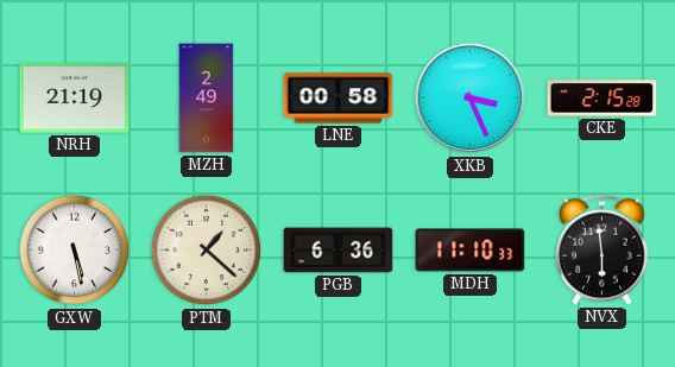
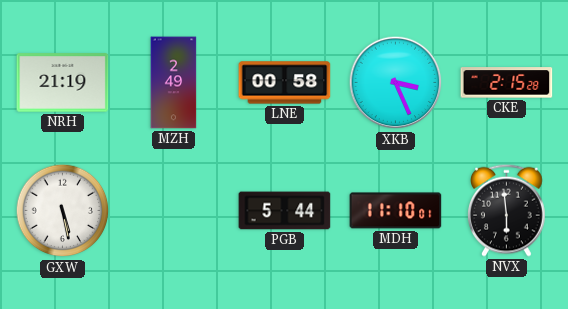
PTM: 1:22 -> none
PGB: 6:36 -> 5:44
MDH: 11:10:33 -> 11:10:01
